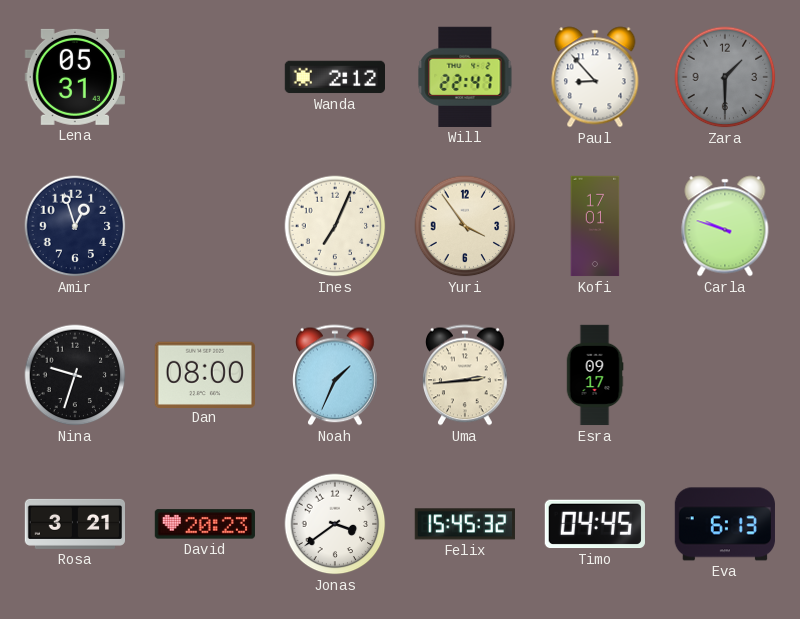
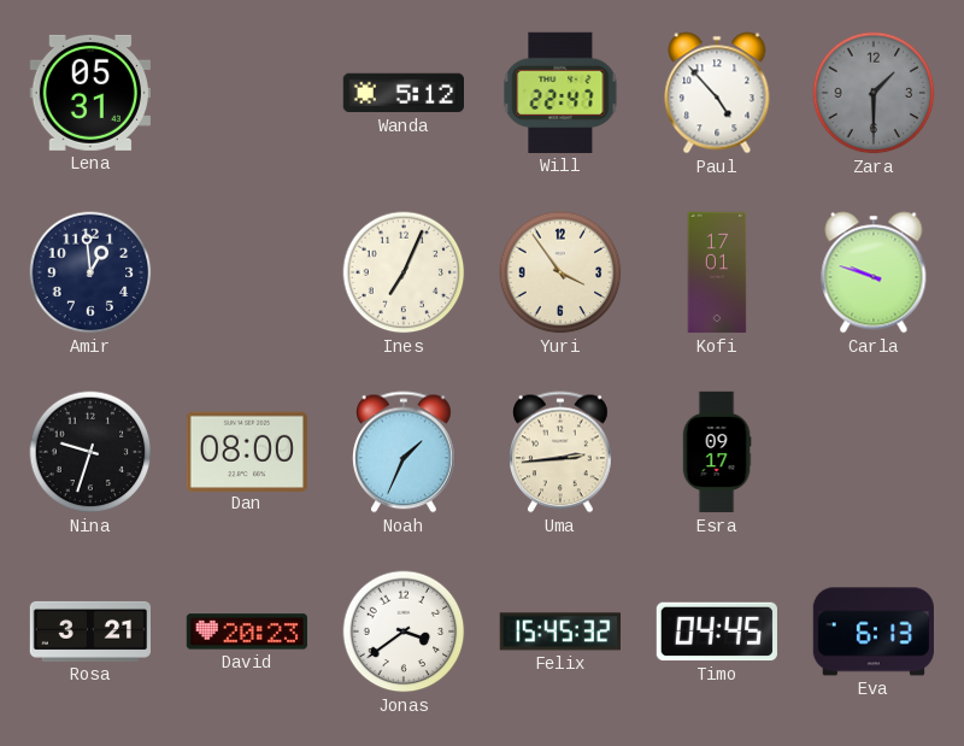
Wanda: 2:12 -> 5:12
Paul: 8:53 -> 4:53
Amir: 12:57 -> 12:59
